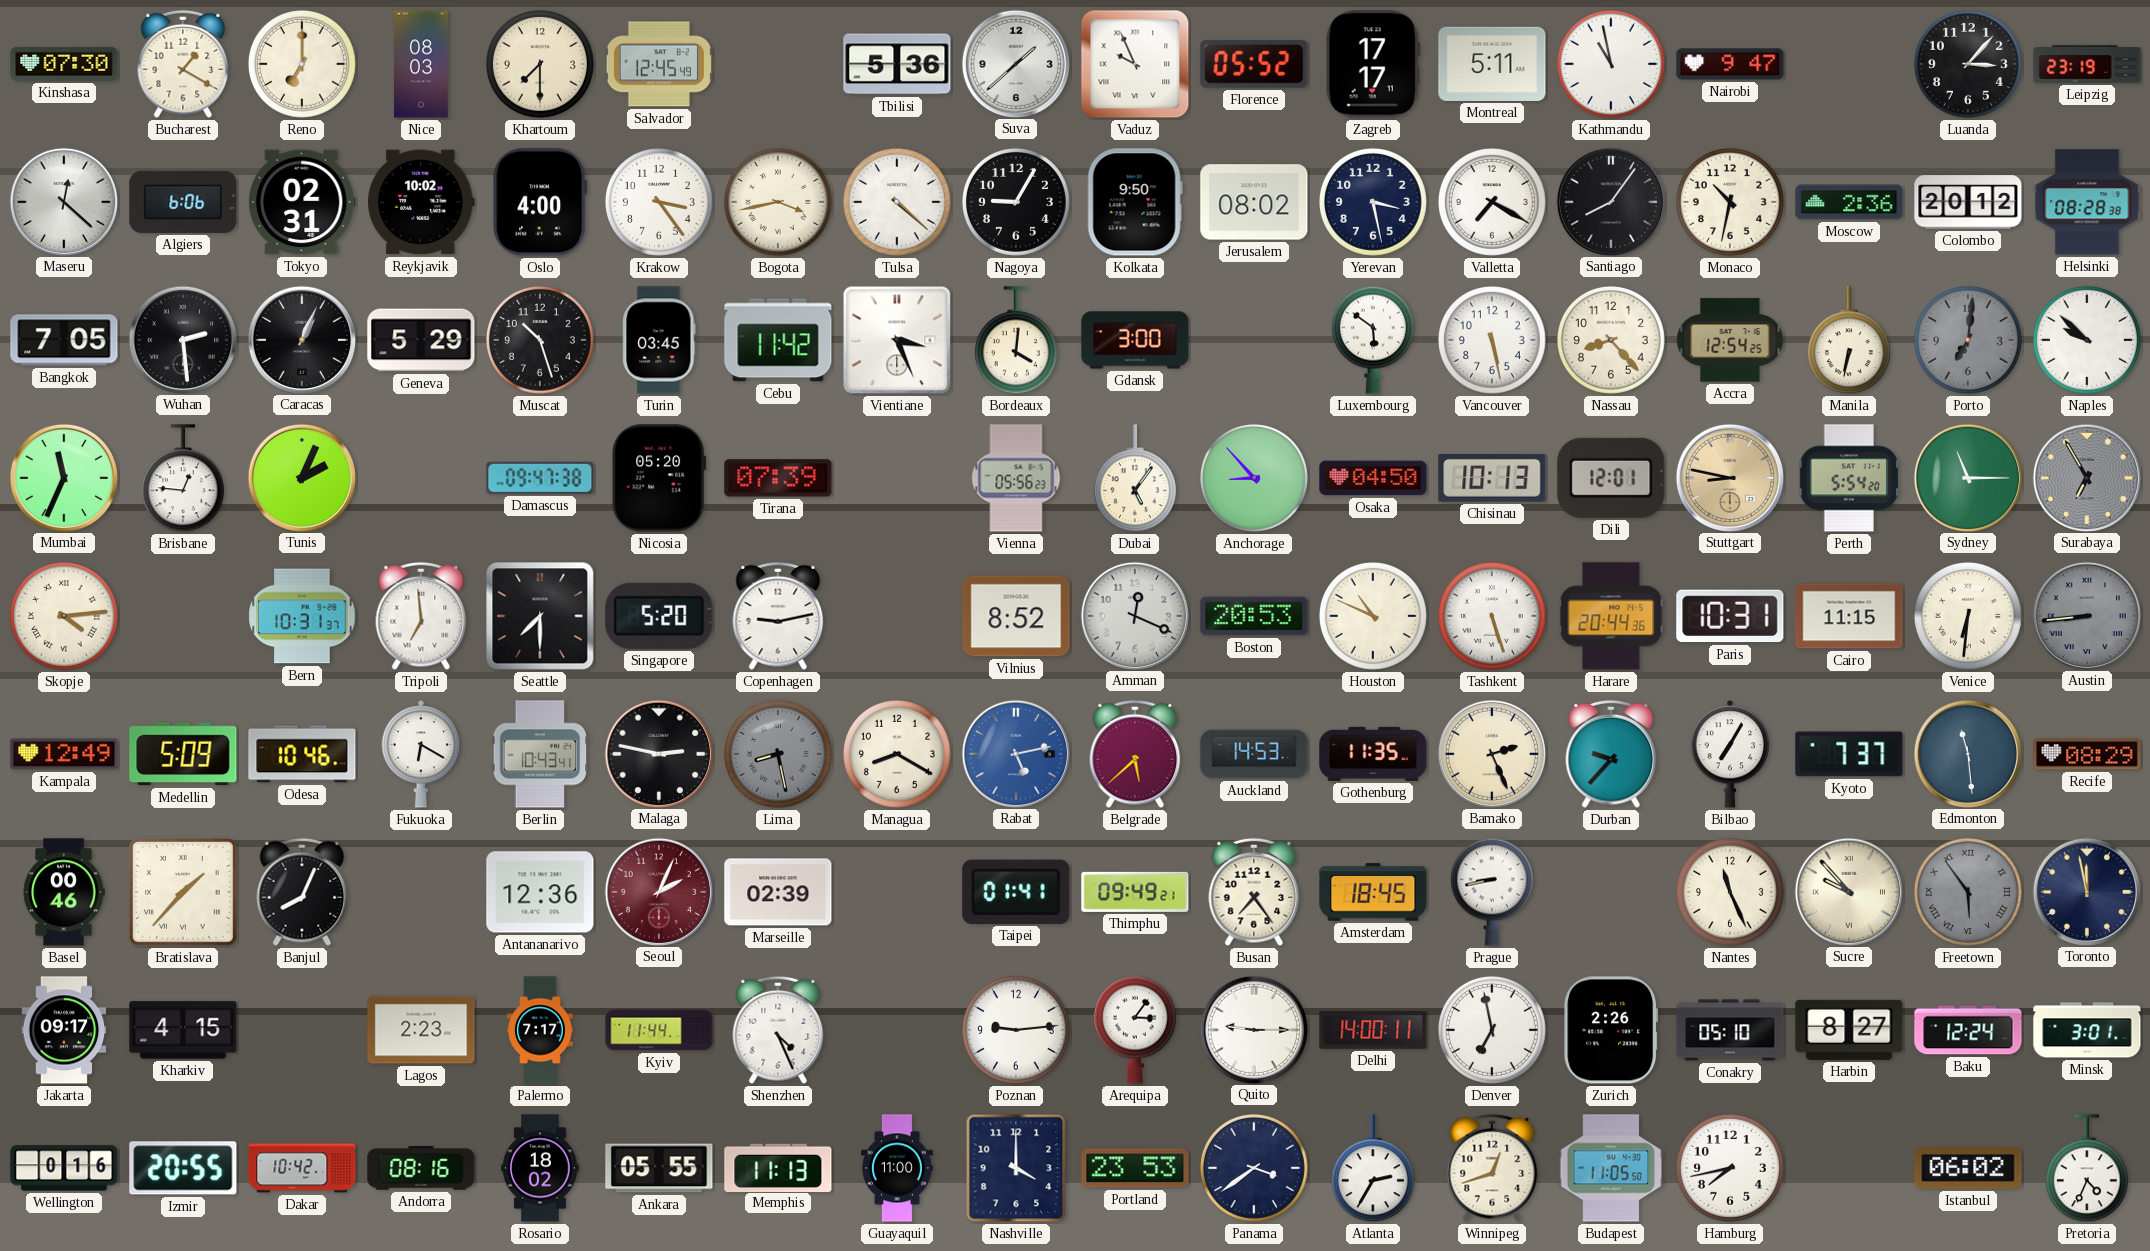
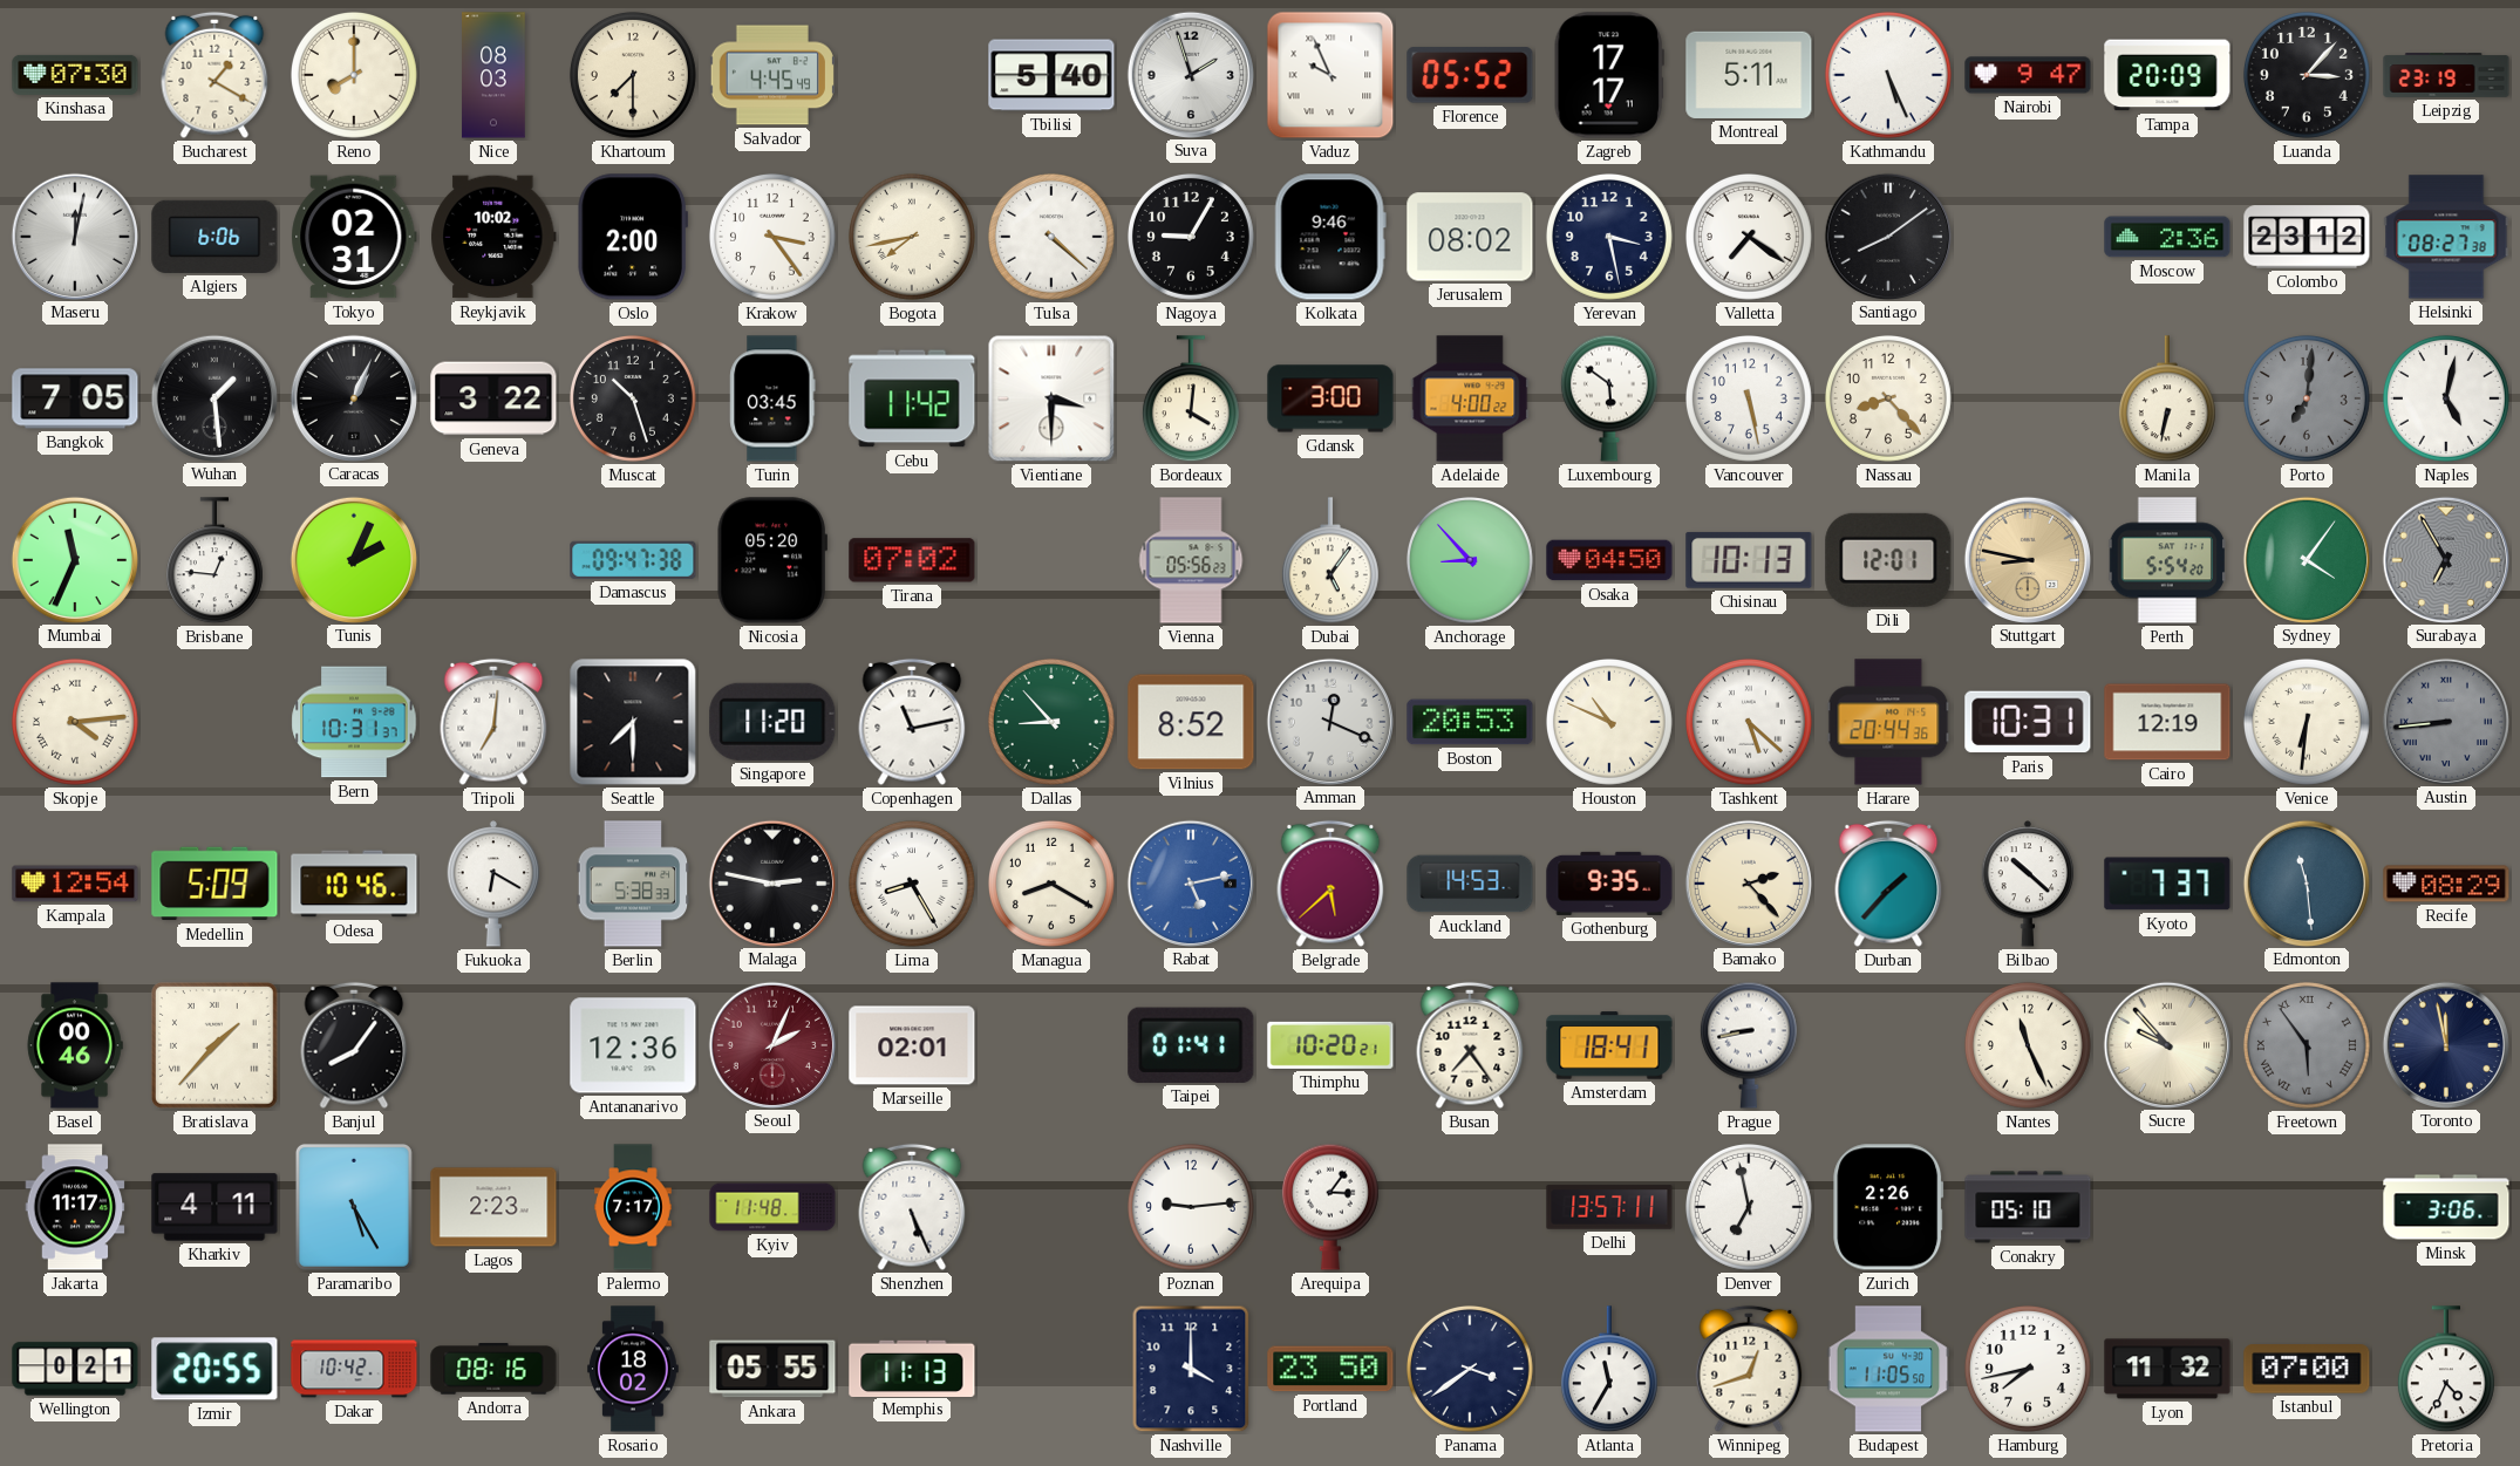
Reno: 7:00 -> 8:00
Salvador: 12:45 -> 4:45
Tbilisi: 5:36 -> 5:40
Suva: 1:38 -> 1:57
Kathmandu: 10:58 -> 5:26
Tampa: none -> 20:09
Maseru: 12:22 -> 12:02
Oslo: 4:00 -> 2:00
Bogota: 3:43 -> 7:43
Kolkata: 9:50 -> 9:46
Valletta: 7:20 -> 7:21
Santiago: 8:06 -> 8:09
Monaco: 10:32 -> none
Colombo: 20:12 -> 23:12
Helsinki: 08:28 -> 08:27
Wuhan: 2:29 -> 1:29
Geneva: 5:29 -> 3:22
Vientiane: 3:26 -> 3:30
Adelaide: none -> 4:00
Accra: 12:54 -> none
Naples: 9:52 -> 5:02
Tirana: 07:39 -> 07:02
Sydney: 11:15 -> 4:06
Tripoli: 6:59 -> 7:01
Singapore: 5:20 -> 11:20
Copenhagen: 9:13 -> 11:13
Dallas: none -> 8:53
Tashkent: 5:27 -> 5:22
Cairo: 11:15 -> 12:19
Kampala: 12:49 -> 12:54
Berlin: 10:43 -> 5:38
Lima: 8:28 -> 8:25
Lima dial: grey -> white
Gothenburg: 11:35 -> 9:35
Bamako: 2:26 -> 2:23
Durban: 9:37 -> 1:37
Bilbao: 7:05 -> 10:22
Banjul: 8:04 -> 8:06
Marseille: 02:39 -> 02:01
Thimphu: 09:49 -> 10:20
Amsterdam: 18:45 -> 18:41
Jakarta: 09:17 -> 11:17
Kharkiv: 4:15 -> 4:11
Paramaribo: none -> 5:25
Kyiv: 11:44 -> 11:48
Shenzhen: 4:26 -> 5:26
Quito: 9:15 -> none
Delhi: 14:00 -> 13:57
Harbin: 8:27 -> none
Baku: 12:24 -> none
Minsk: 3:01 -> 3:06
Wellington: 0:16 -> 0:21
Guayaquil: 11:00 -> none
Portland: 23:53 -> 23:50
Atlanta: 2:35 -> 11:35
Lyon: none -> 11:32
Istanbul: 06:02 -> 07:00
